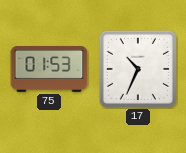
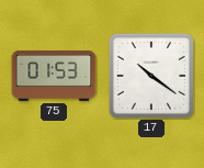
17: 10:34 -> 10:21
